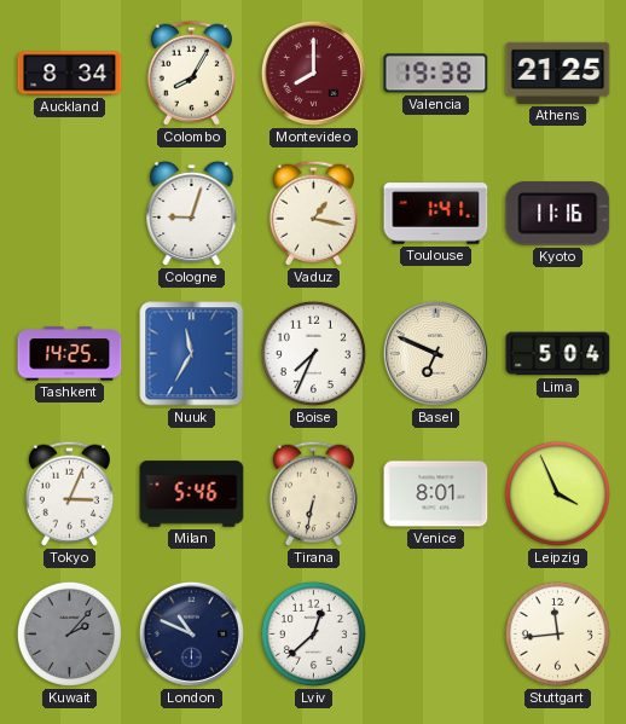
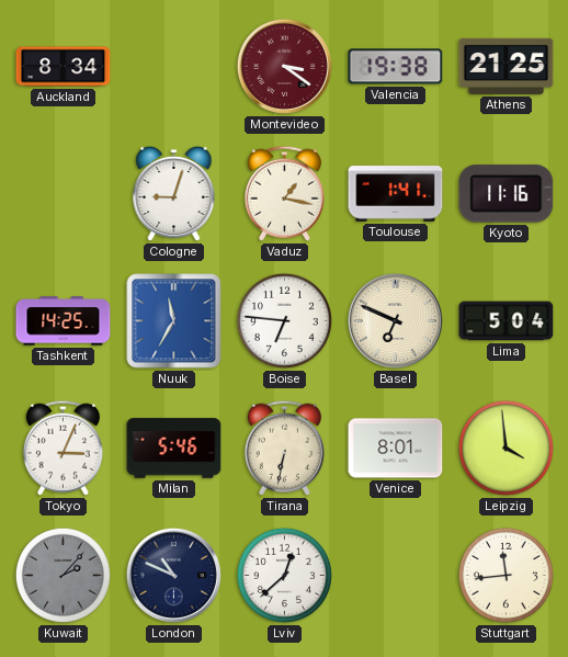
Colombo: 8:05 -> none
Montevideo: 8:00 -> 3:21
Boise: 7:34 -> 6:46
Leipzig: 3:56 -> 3:59
